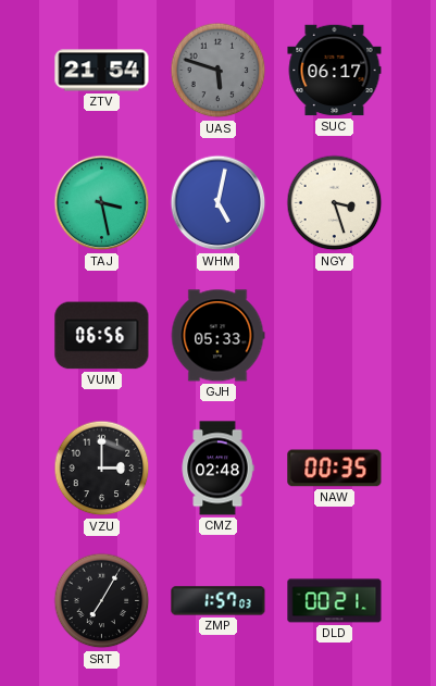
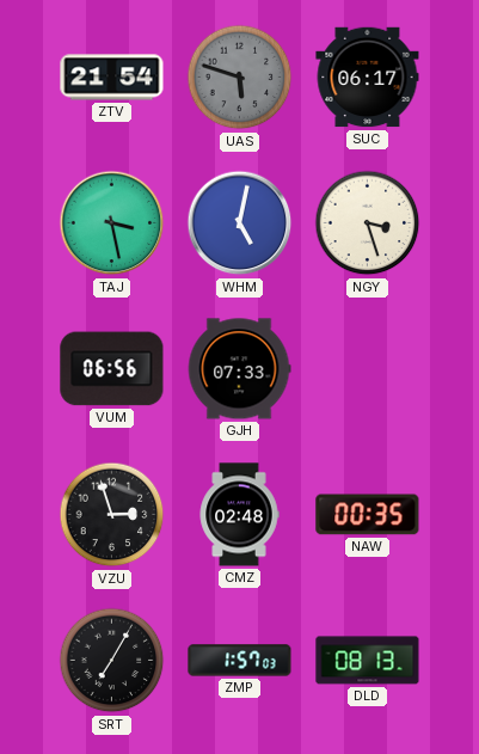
GJH: 05:33 -> 07:33
VZU: 3:00 -> 2:57
DLD: 00:21 -> 08:13
